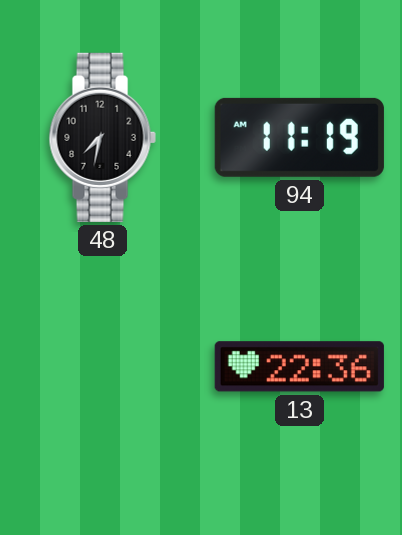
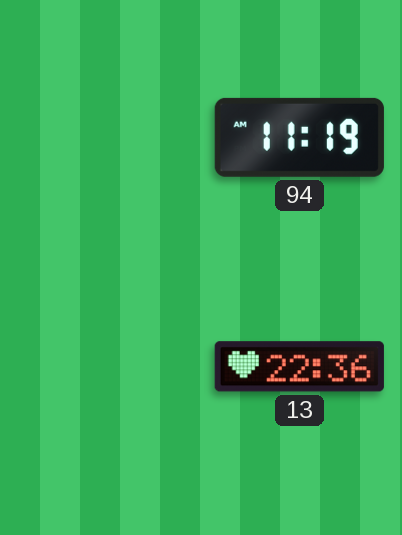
48: 7:32 -> none
